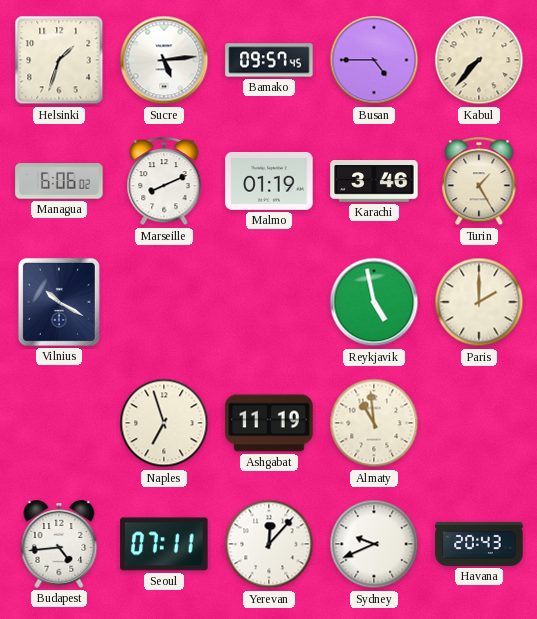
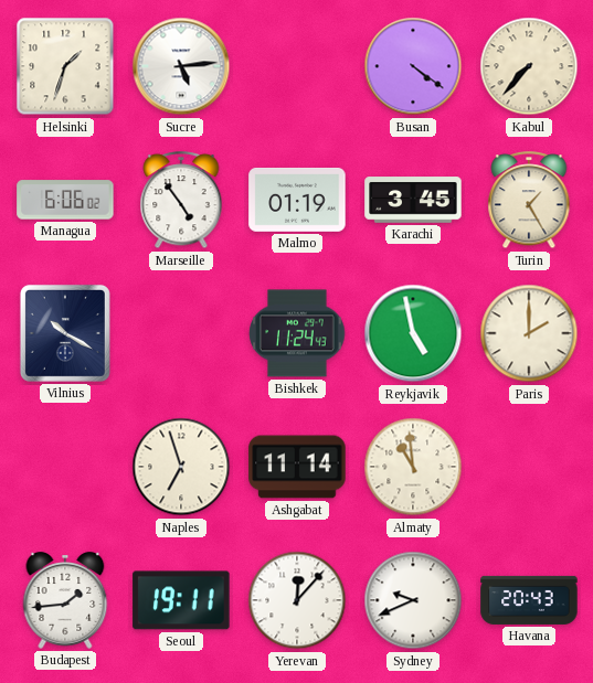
Bamako: 09:57 -> none
Busan: 4:45 -> 4:21
Marseille: 8:11 -> 4:54
Karachi: 3:46 -> 3:45
Bishkek: none -> 11:24
Ashgabat: 11:19 -> 11:14
Budapest: 4:44 -> 1:44
Seoul: 07:11 -> 19:11
